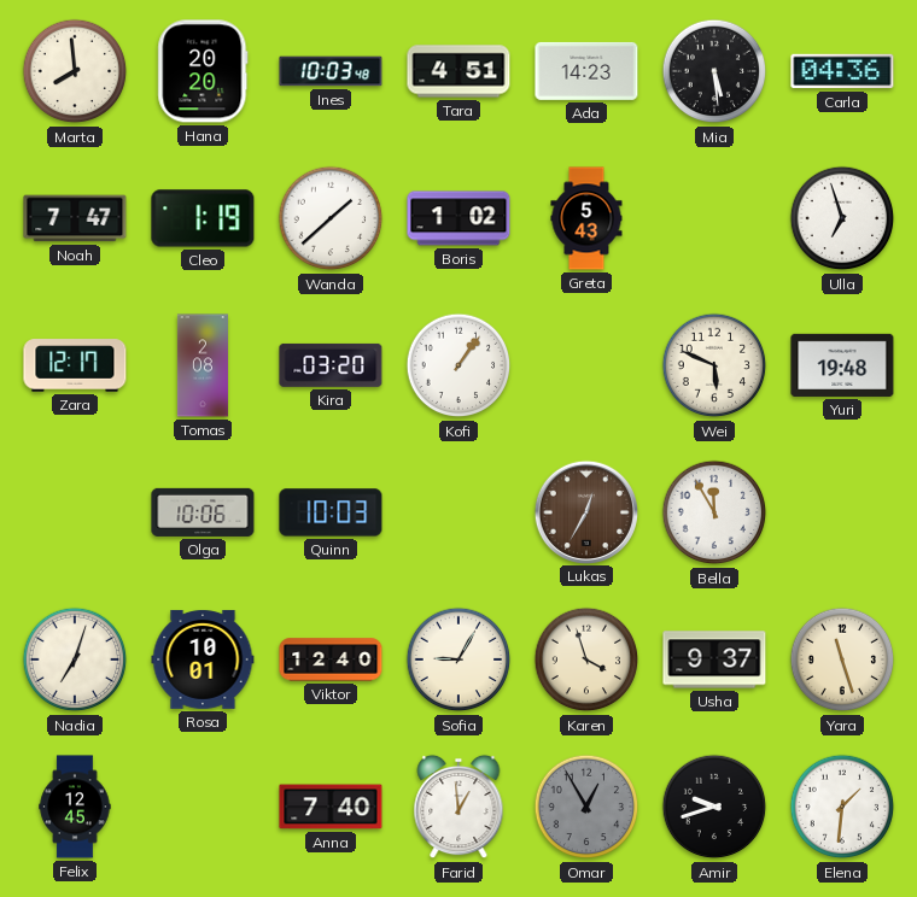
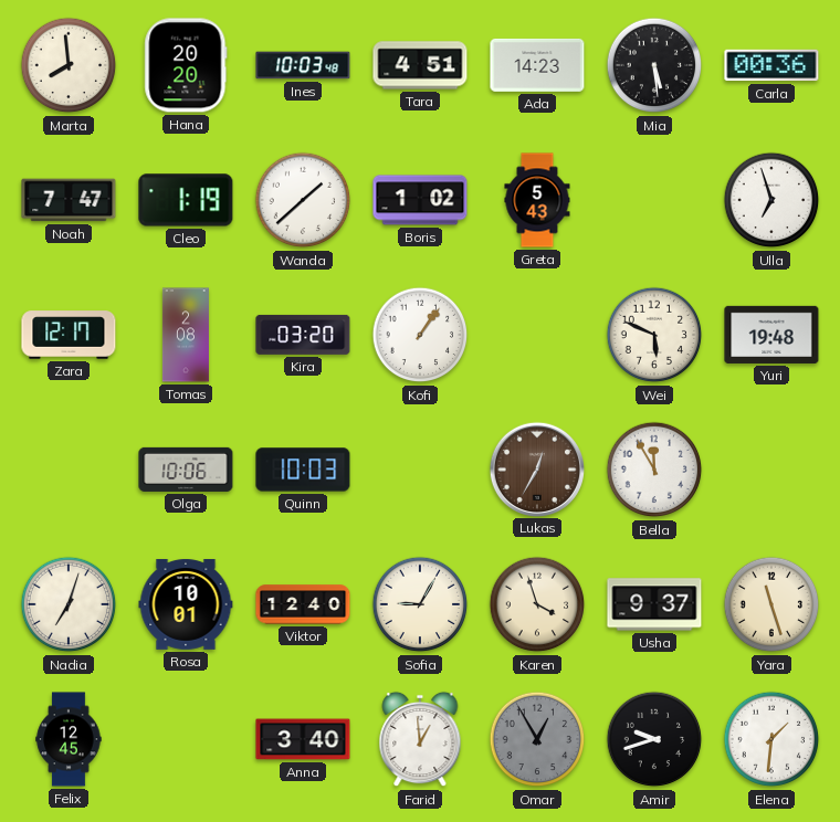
Carla: 04:36 -> 00:36
Anna: 7:40 -> 3:40
